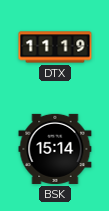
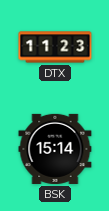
DTX: 11:19 -> 11:23
